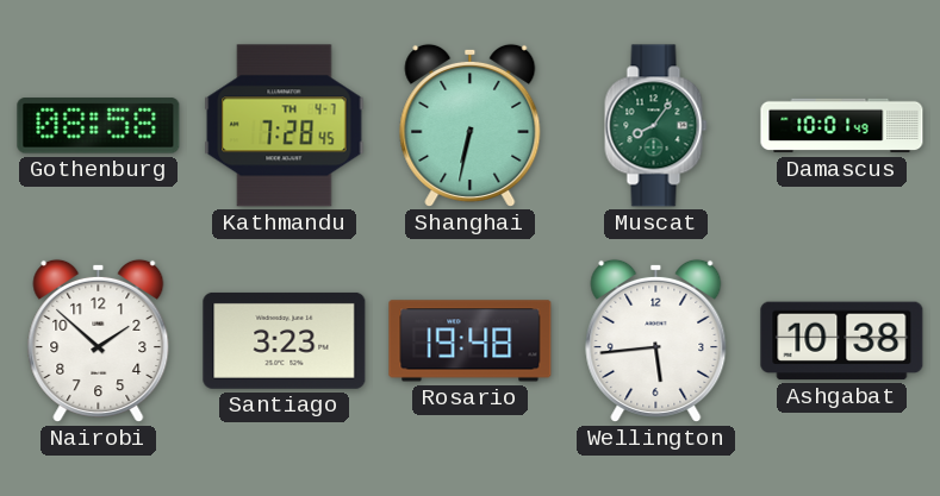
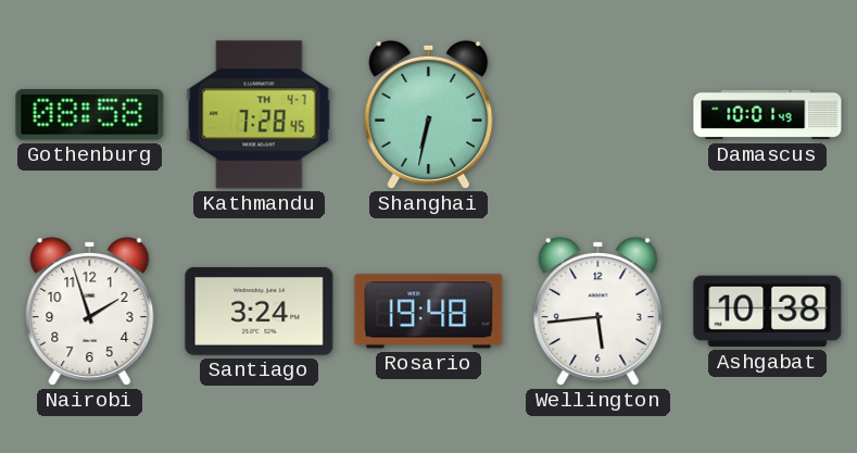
Muscat: 8:06 -> none
Nairobi: 1:52 -> 1:57
Santiago: 3:23 -> 3:24
